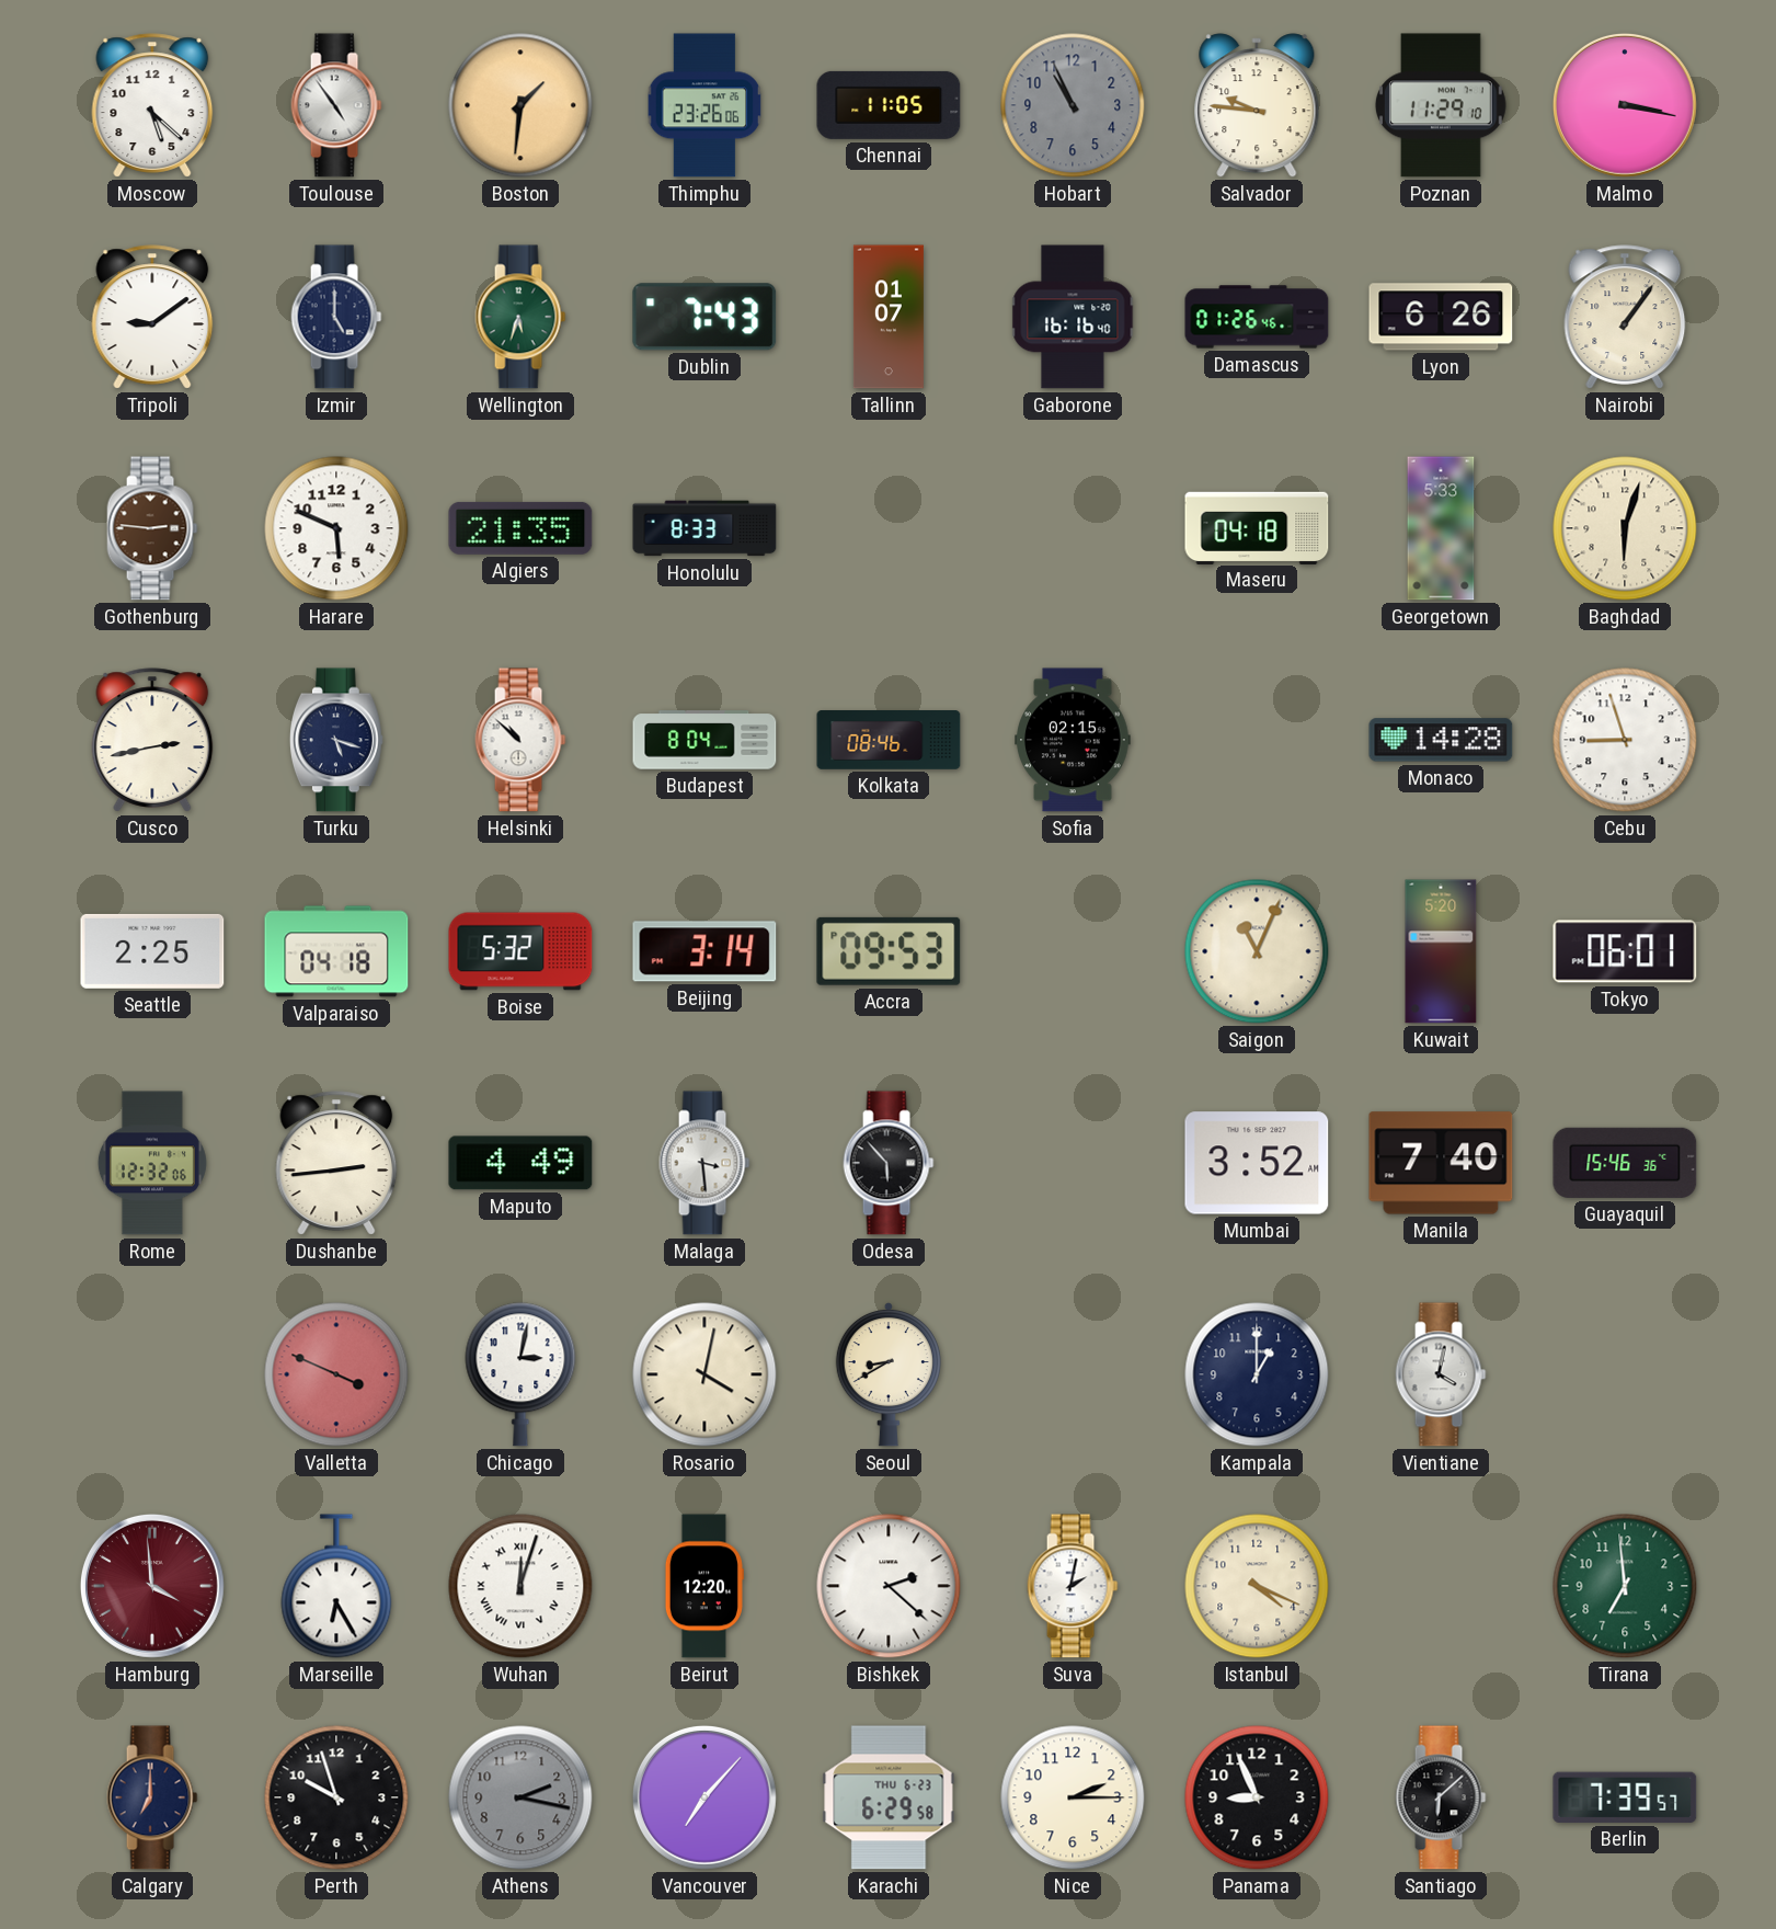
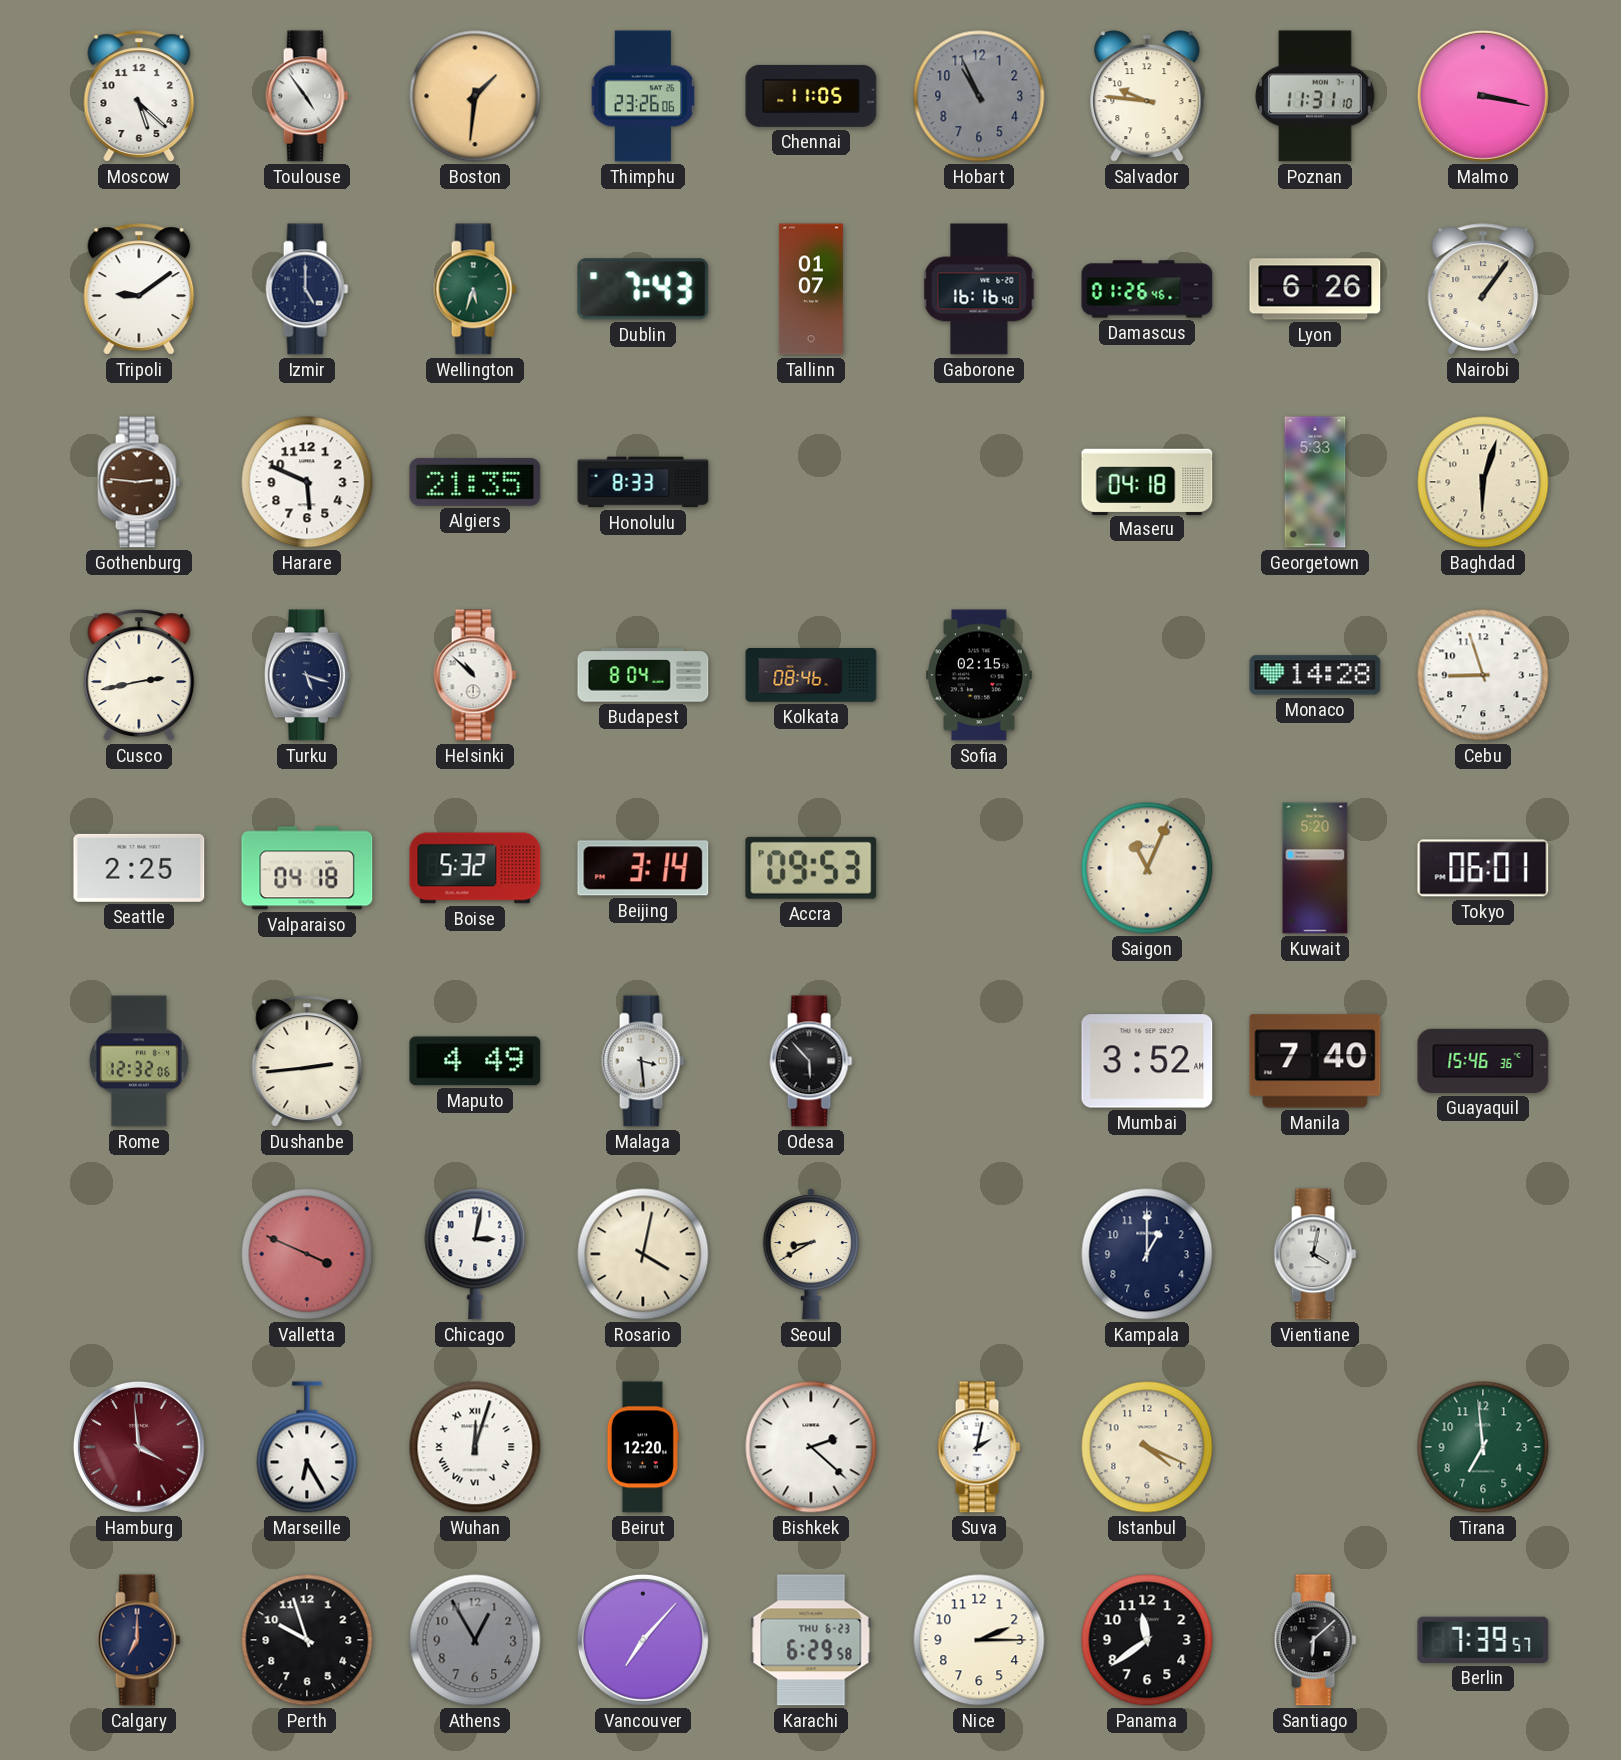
Poznan: 11:29 -> 11:31
Athens: 2:17 -> 12:55
Panama: 8:56 -> 11:39
